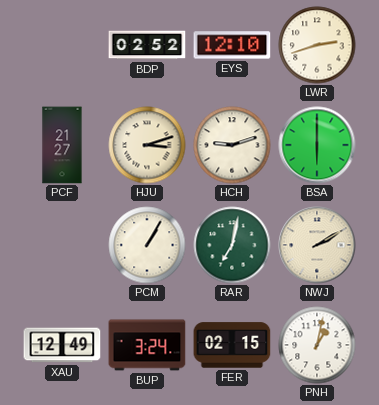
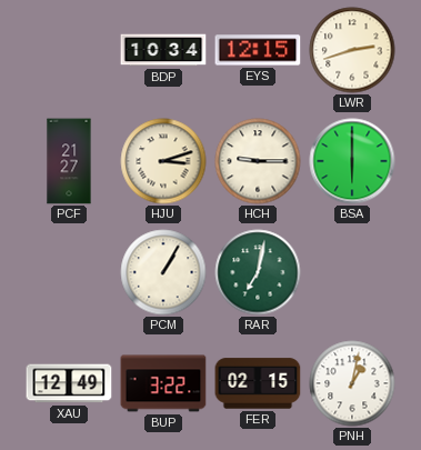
BDP: 02:52 -> 10:34
EYS: 12:10 -> 12:15
HCH: 9:12 -> 9:15
NWJ: 2:10 -> none
BUP: 3:24 -> 3:22
